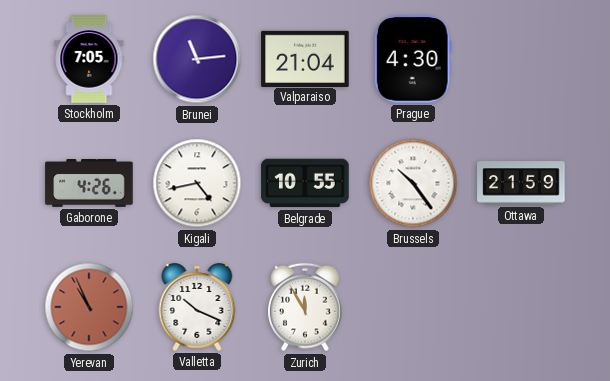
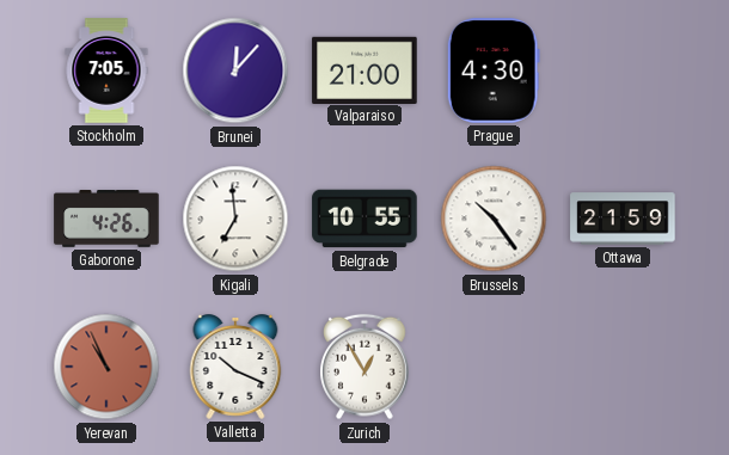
Brunei: 11:14 -> 12:07
Valparaiso: 21:04 -> 21:00
Kigali: 4:43 -> 6:59
Zurich: 11:55 -> 12:55
